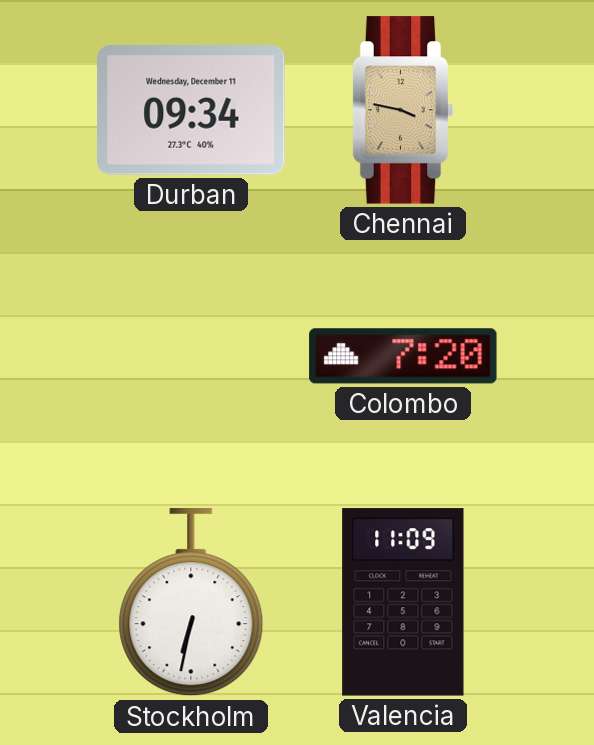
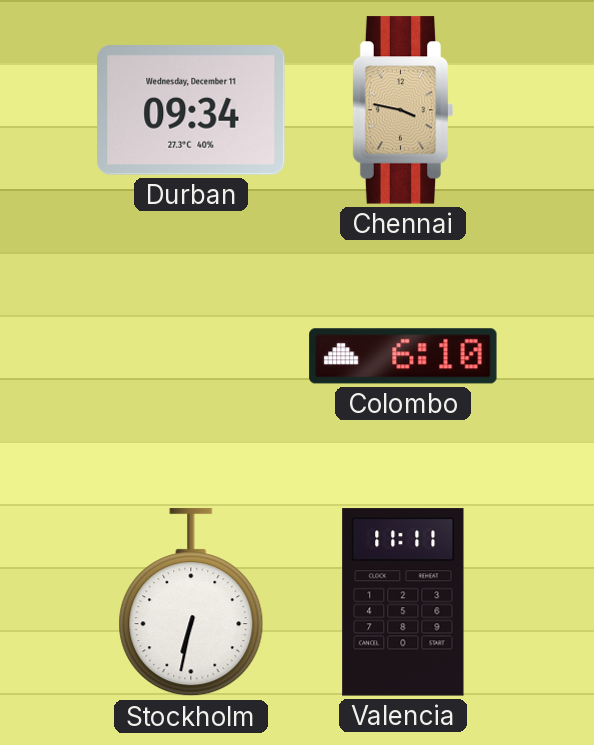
Colombo: 7:20 -> 6:10
Valencia: 11:09 -> 11:11
